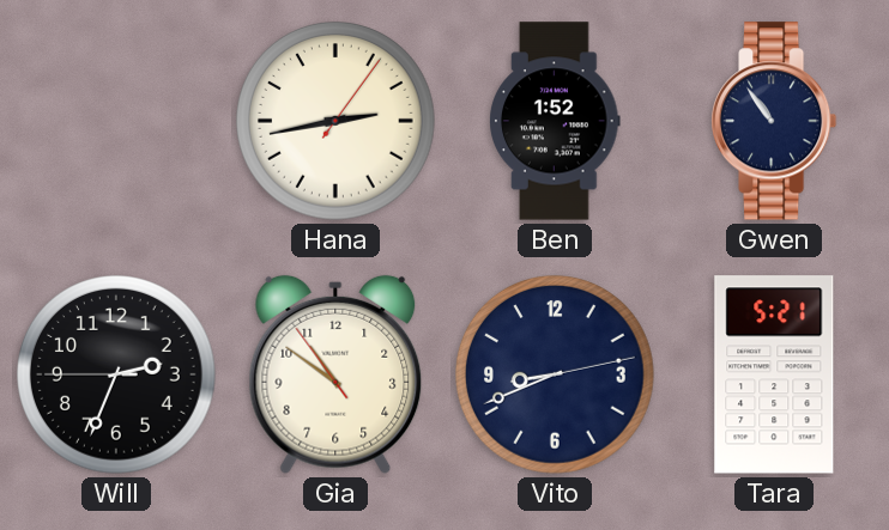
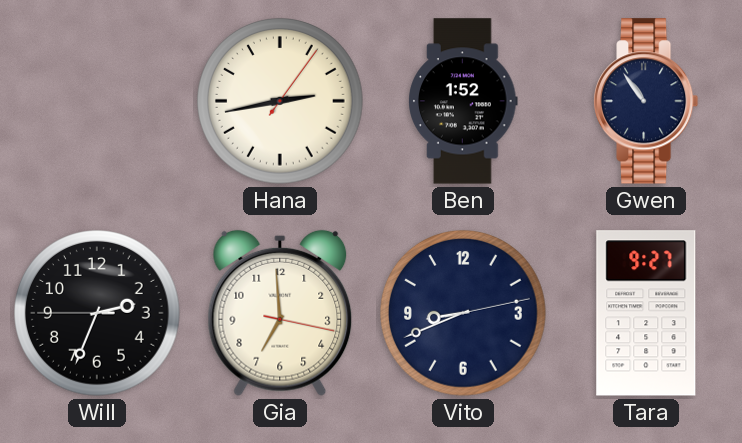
Gia: 10:50 -> 6:59
Tara: 5:21 -> 9:27
